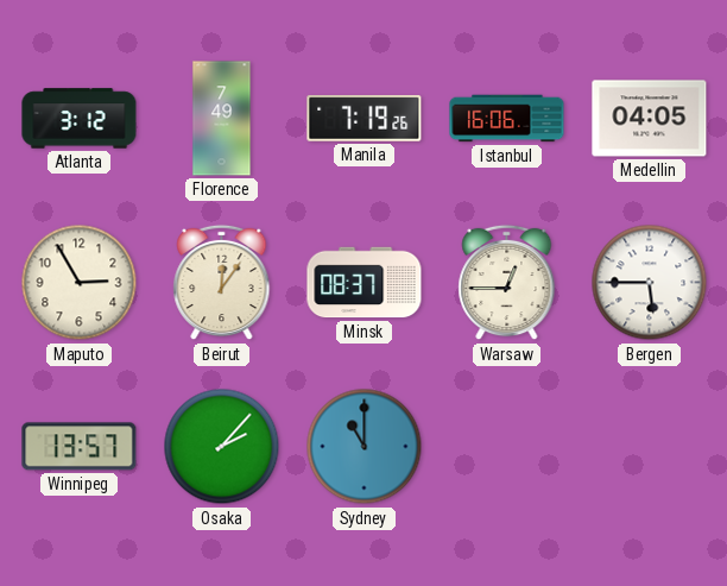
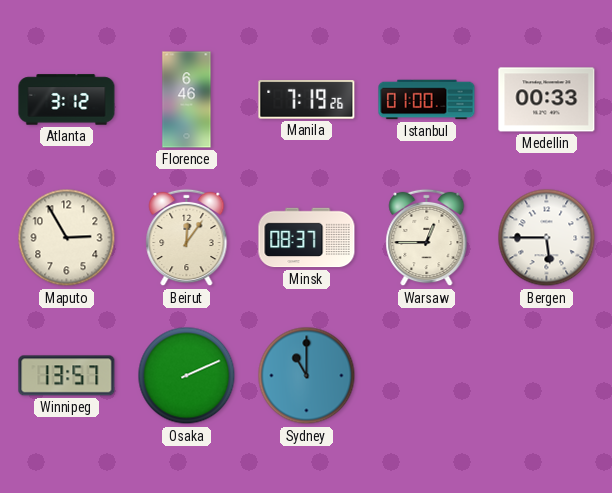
Florence: 7:49 -> 6:46
Istanbul: 16:06 -> 01:00
Medellin: 04:05 -> 00:33
Osaka: 2:07 -> 2:11
